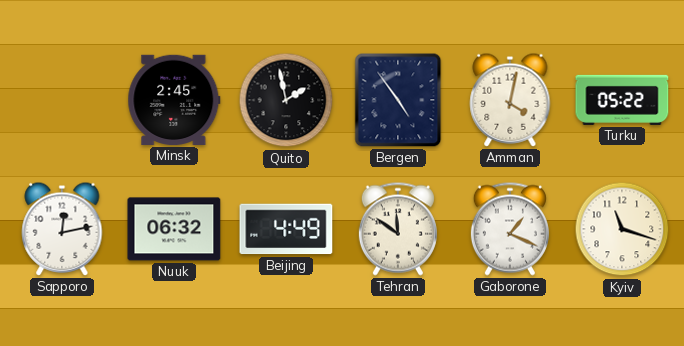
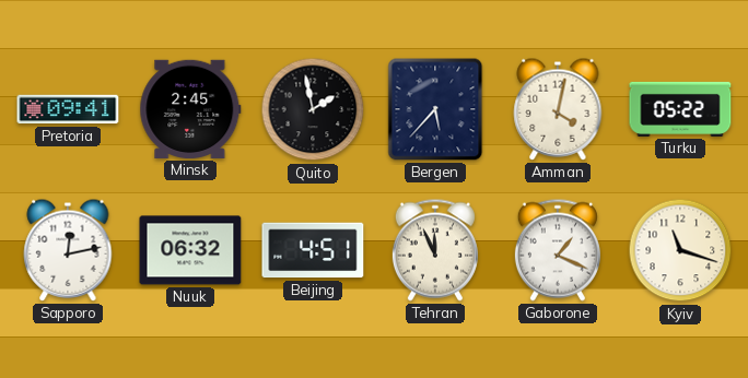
Pretoria: none -> 09:41
Bergen: 4:54 -> 5:37
Beijing: 4:49 -> 4:51
Tehran: 11:51 -> 11:56
